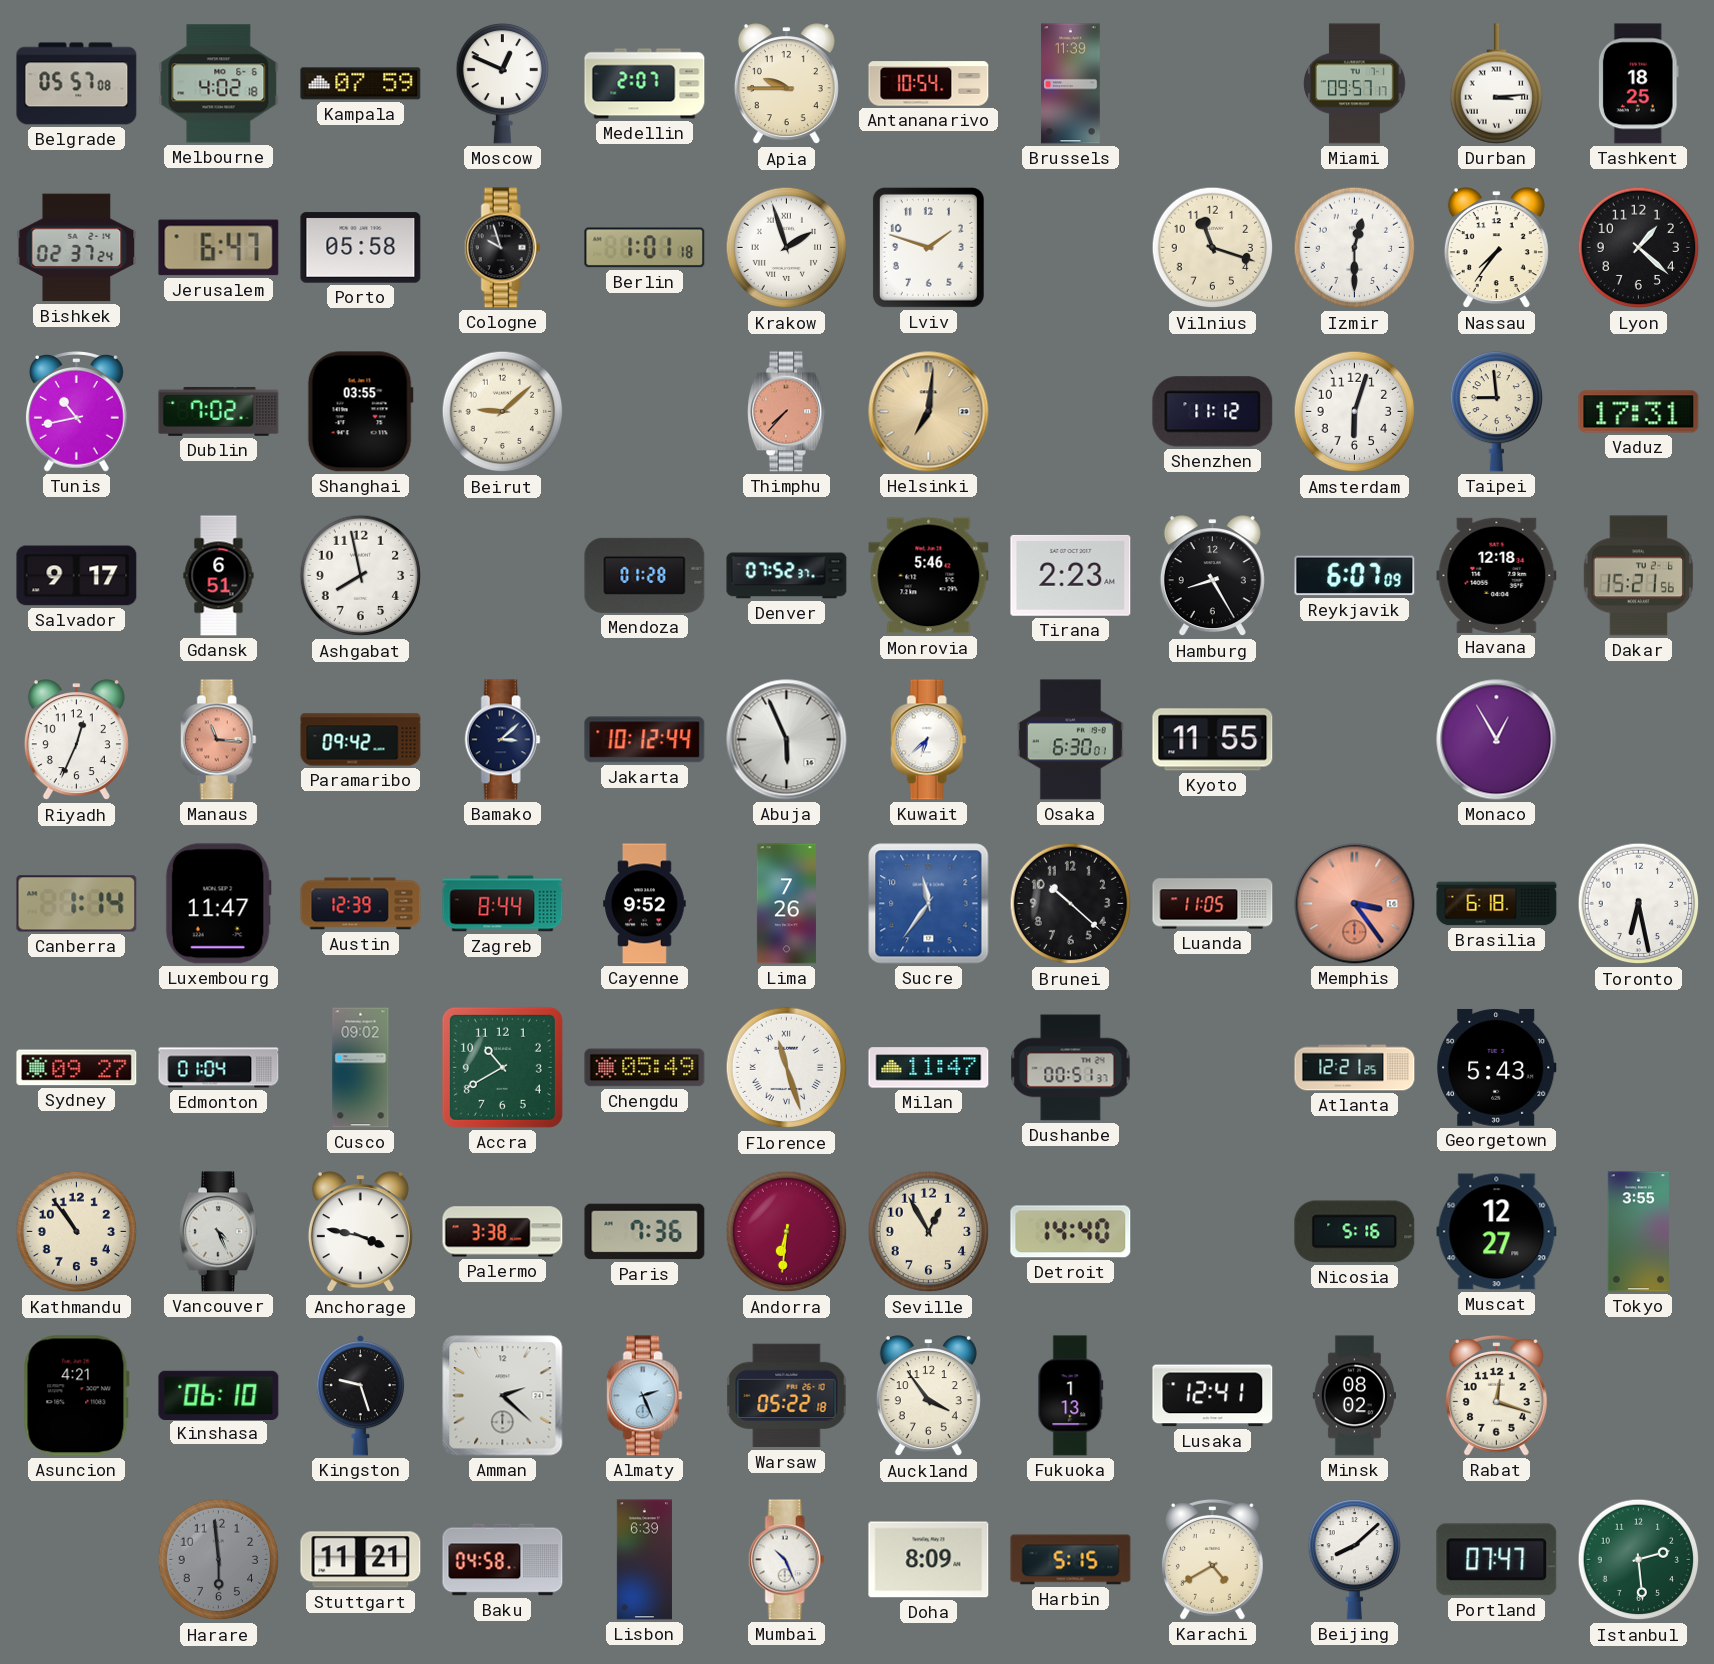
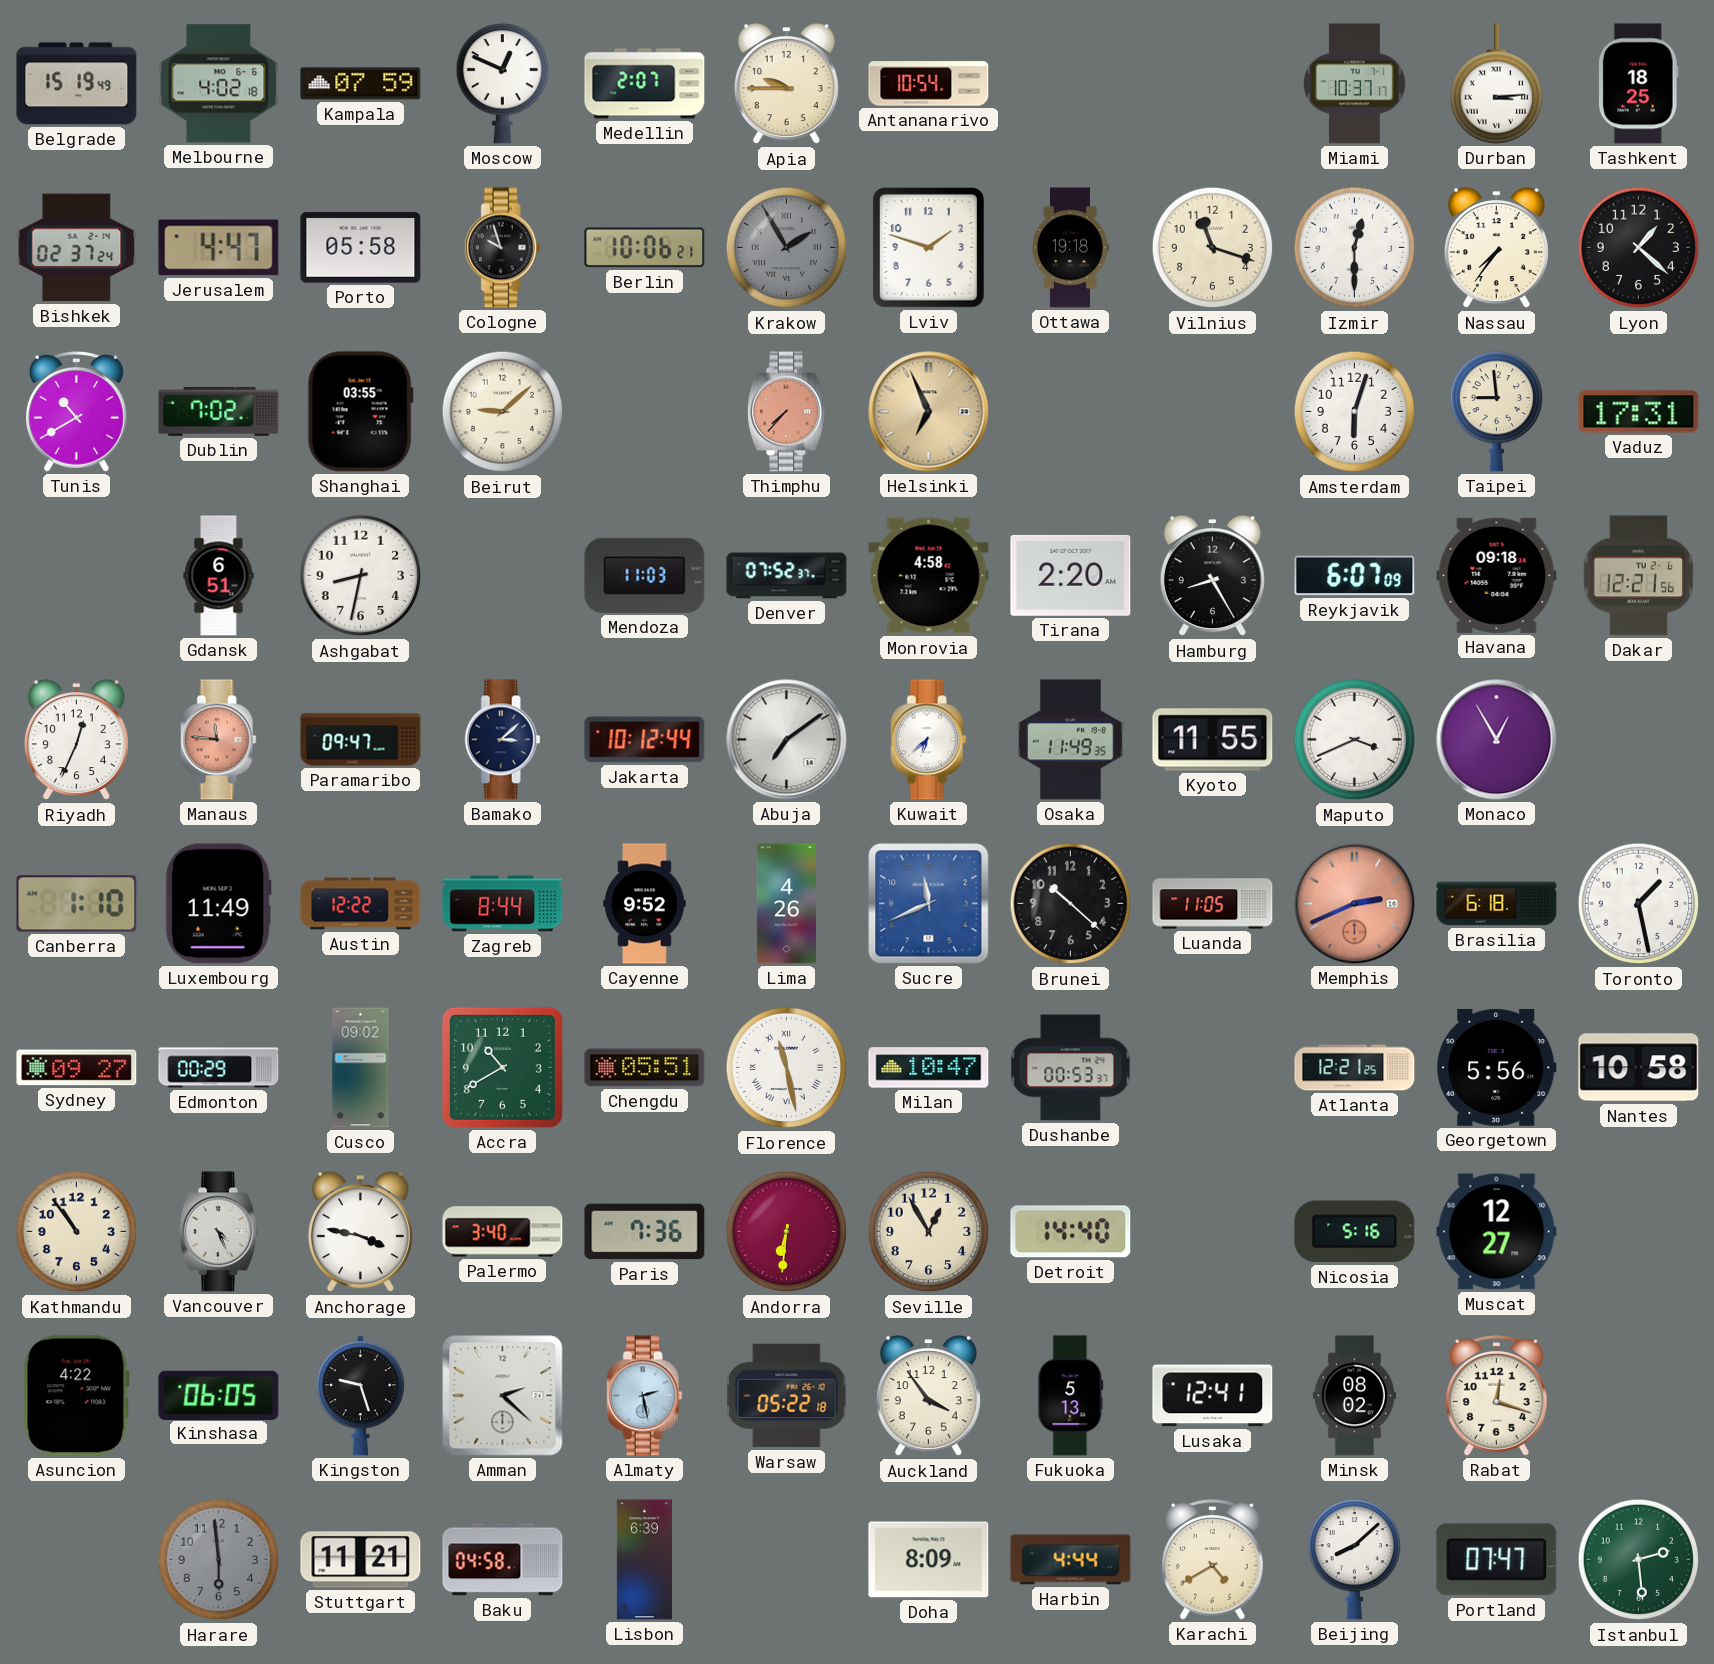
Belgrade: 05:57 -> 15:19
Brussels: 11:39 -> none
Miami: 09:57 -> 10:37
Jerusalem: 6:47 -> 4:47
Berlin: 1:01 -> 10:06
Krakow: 1:57 -> 1:55
Krakow dial: white -> grey
Ottawa: none -> 19:18
Tunis: 10:43 -> 10:40
Helsinki: 7:01 -> 6:56
Shenzhen: 11:12 -> none
Salvador: 9:17 -> none
Ashgabat: 7:58 -> 8:32
Mendoza: 01:28 -> 11:03
Monrovia: 5:46 -> 4:58
Tirana: 2:23 -> 2:20
Havana: 12:18 -> 09:18
Dakar: 15:21 -> 12:21
Manaus: 11:16 -> 11:46
Paramaribo: 09:42 -> 09:47
Abuja: 5:56 -> 7:09
Osaka: 6:30 -> 11:49
Maputo: none -> 3:41
Canberra: 1:14 -> 1:10
Luxembourg: 11:47 -> 11:49
Austin: 12:39 -> 12:22
Lima: 7:26 -> 4:26
Sucre: 11:36 -> 11:41
Memphis: 3:24 -> 2:41
Toronto: 6:28 -> 1:28
Edmonton: 01:04 -> 00:29
Chengdu: 05:49 -> 05:51
Florence: 11:27 -> 11:28
Milan: 11:47 -> 10:47
Dushanbe: 00:51 -> 00:53
Georgetown: 5:43 -> 5:56
Nantes: none -> 10:58
Palermo: 3:38 -> 3:40
Tokyo: 3:55 -> none
Asuncion: 4:21 -> 4:22
Kinshasa: 06:10 -> 06:05
Almaty: 2:26 -> 2:28
Fukuoka: 1:13 -> 5:13
Mumbai: 10:26 -> none
Harbin: 5:15 -> 4:44
